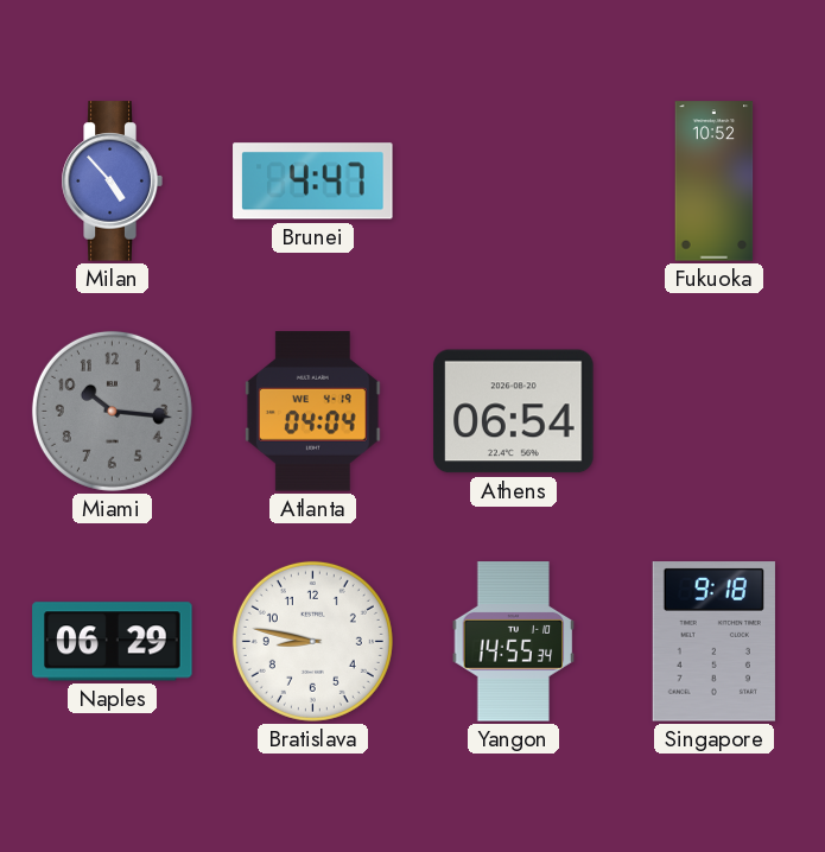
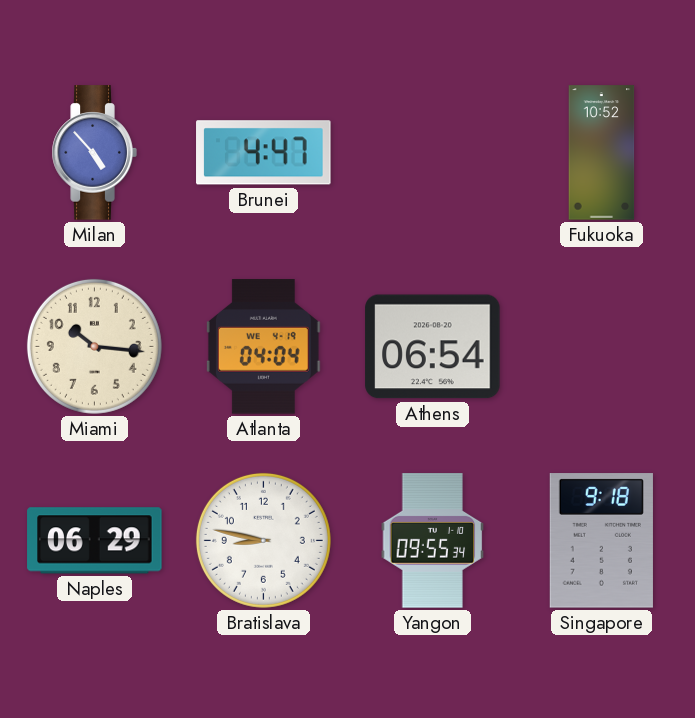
Miami dial: grey -> cream
Yangon: 14:55 -> 09:55
